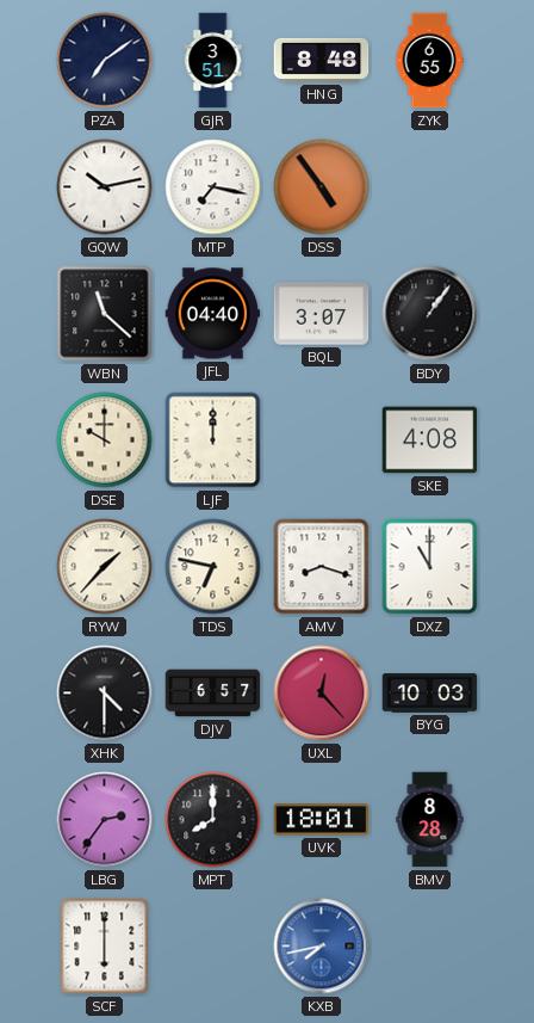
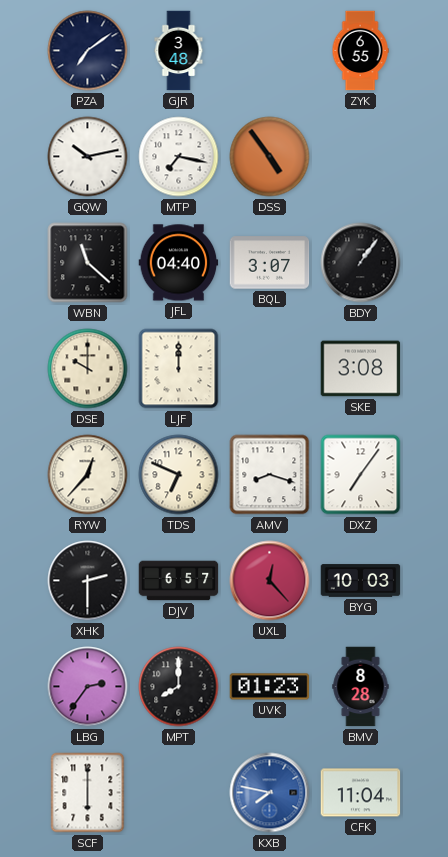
GJR: 3:51 -> 3:48
HNG: 8:48 -> none
SKE: 4:08 -> 3:08
RYW: 1:37 -> 12:37
TDS: 6:47 -> 6:49
DXZ: 11:00 -> 7:06
XHK: 4:30 -> 2:30
UVK: 18:01 -> 01:23
KXB: 7:43 -> 7:47
CFK: none -> 11:04
